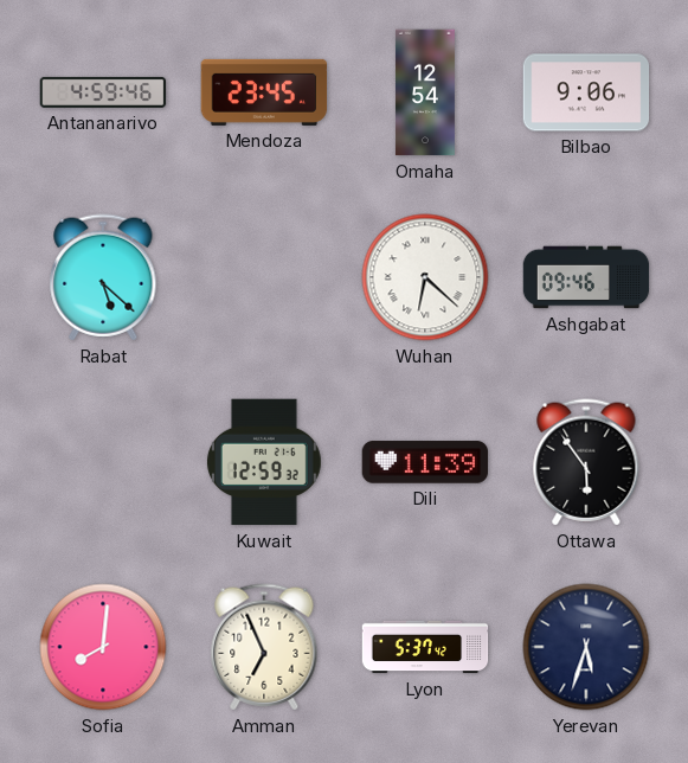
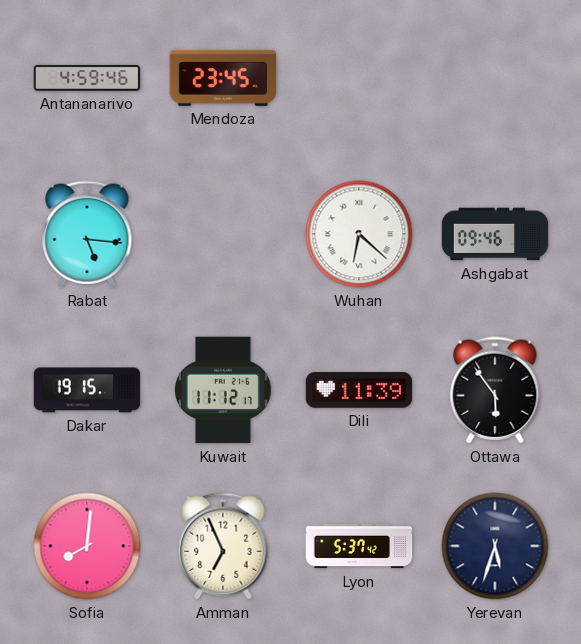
Omaha: 12:54 -> none
Bilbao: 9:06 -> none
Rabat: 5:22 -> 5:16
Dakar: none -> 19:15
Kuwait: 12:59 -> 11:12
